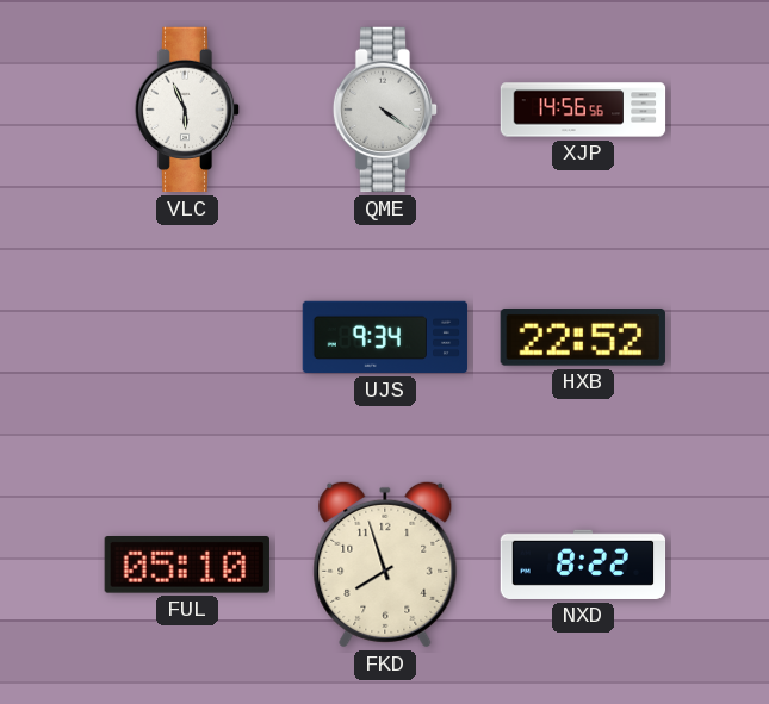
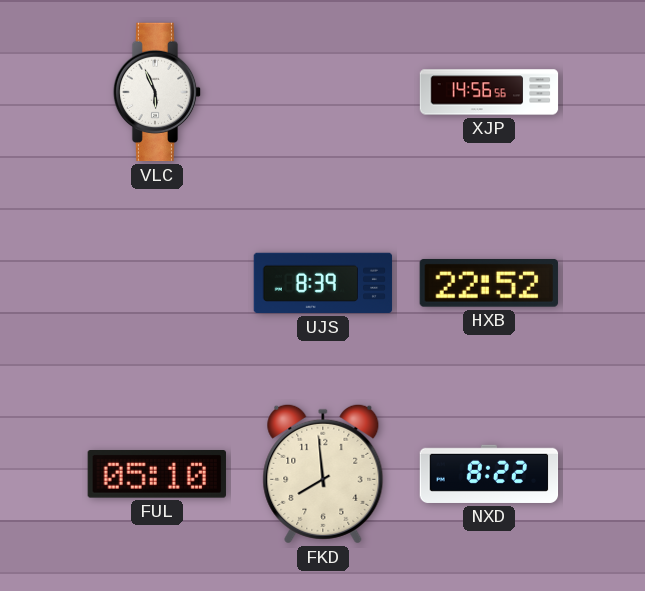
QME: 4:21 -> none
UJS: 9:34 -> 8:39
FKD: 7:57 -> 7:59
